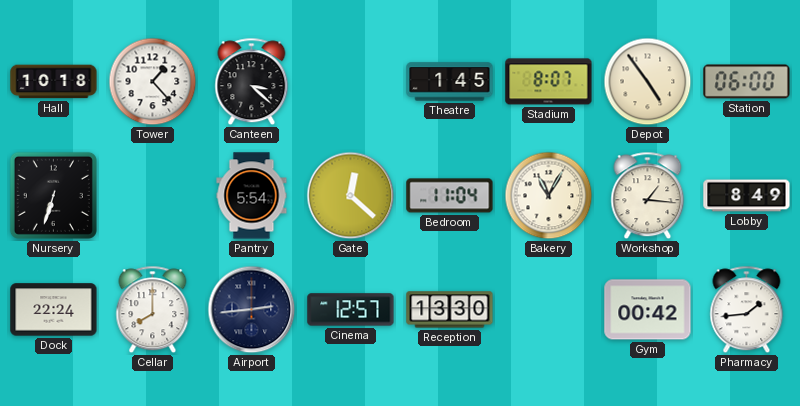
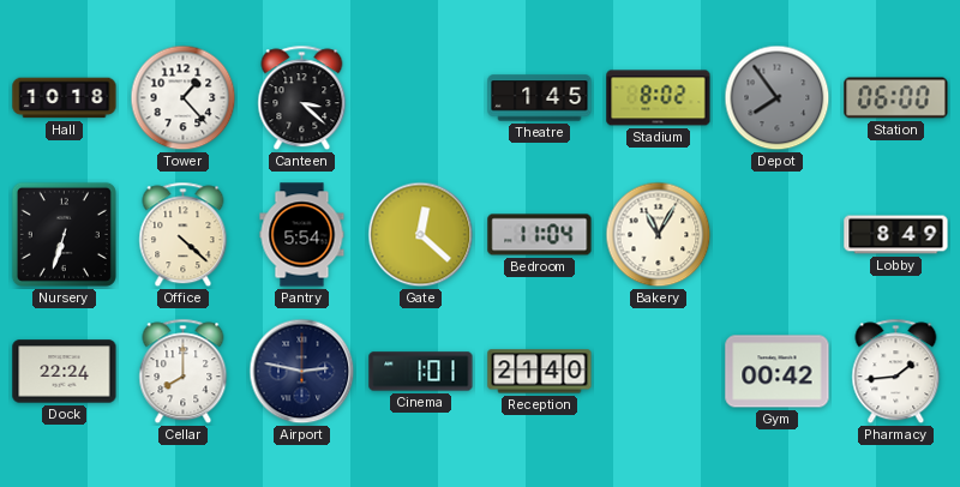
Stadium: 8:07 -> 8:02
Depot: 4:54 -> 7:54
Depot dial: cream -> grey
Office: none -> 4:22
Workshop: 1:16 -> none
Airport: 2:44 -> 2:47
Cinema: 12:57 -> 1:01
Reception: 13:30 -> 21:40
